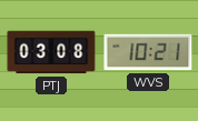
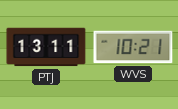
PTJ: 03:08 -> 13:11
